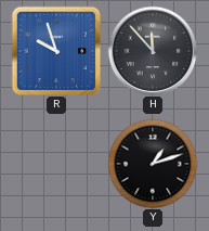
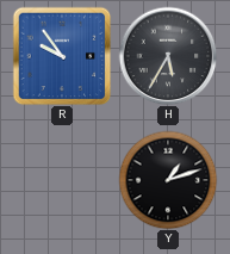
R: 9:57 -> 9:54
H: 11:53 -> 5:35
